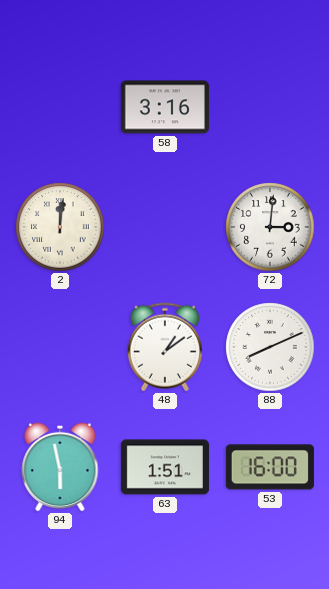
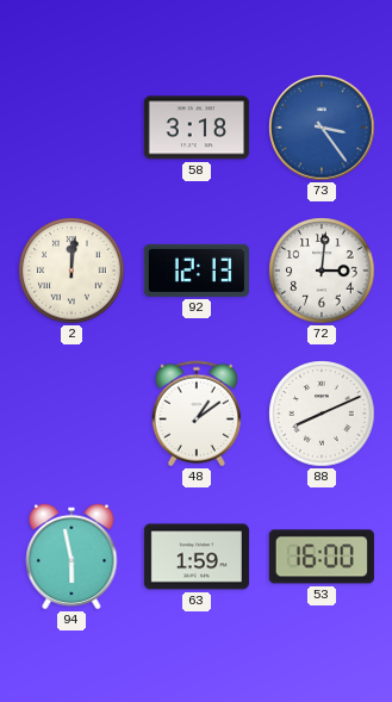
58: 3:16 -> 3:18
73: none -> 3:24
92: none -> 12:13
63: 1:51 -> 1:59
